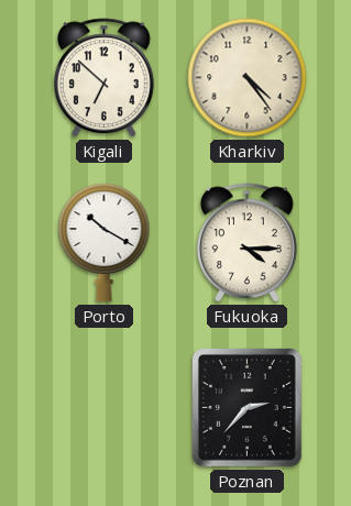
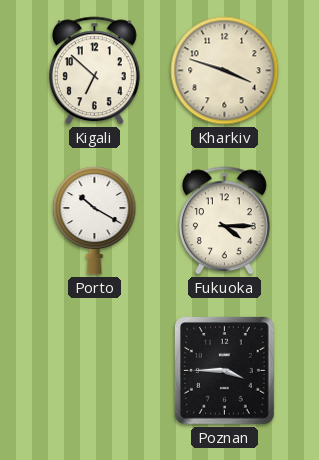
Kharkiv: 4:24 -> 3:48
Poznan: 2:37 -> 3:45
